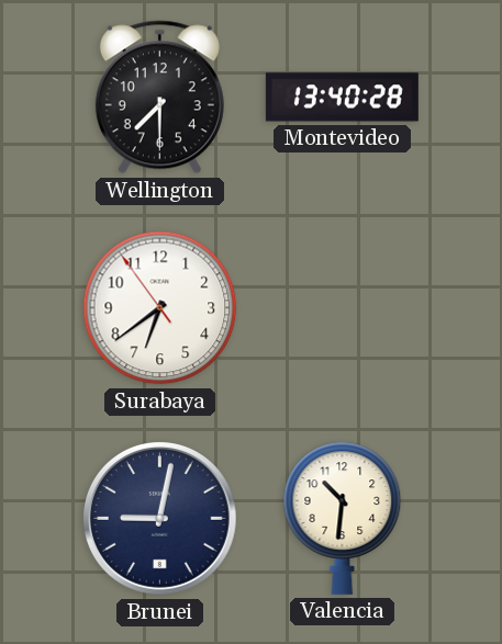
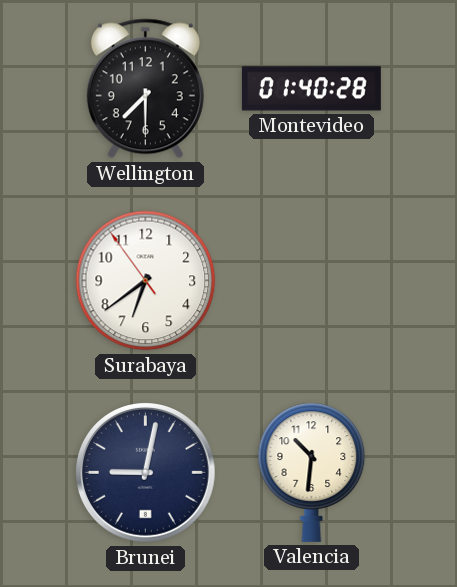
Montevideo: 13:40 -> 01:40
